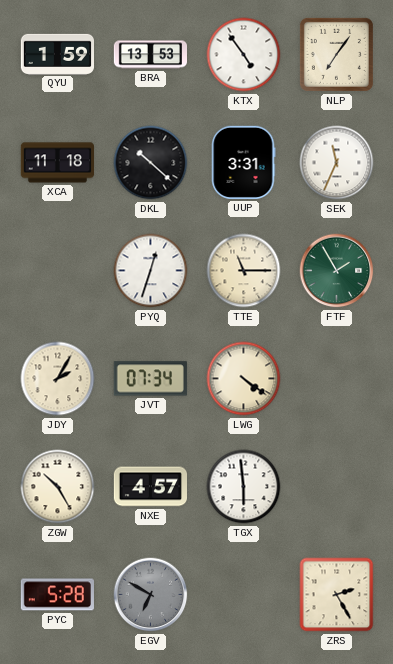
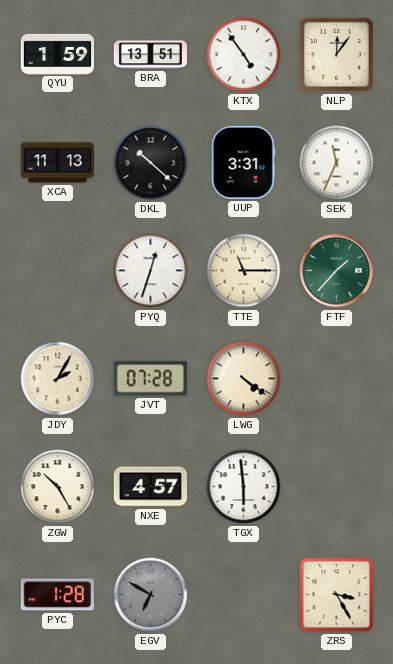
BRA: 13:53 -> 13:51
NLP: 7:06 -> 12:06
XCA: 11:18 -> 11:13
FTF: 1:55 -> 1:37
JVT: 07:34 -> 07:28
PYC: 5:28 -> 1:28
ZRS: 2:25 -> 3:25
